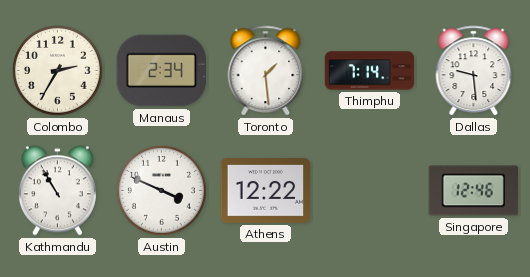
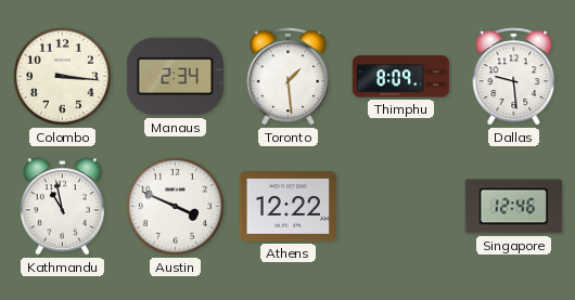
Colombo: 2:35 -> 3:16
Thimphu: 7:14 -> 8:09
Kathmandu: 10:55 -> 10:58
